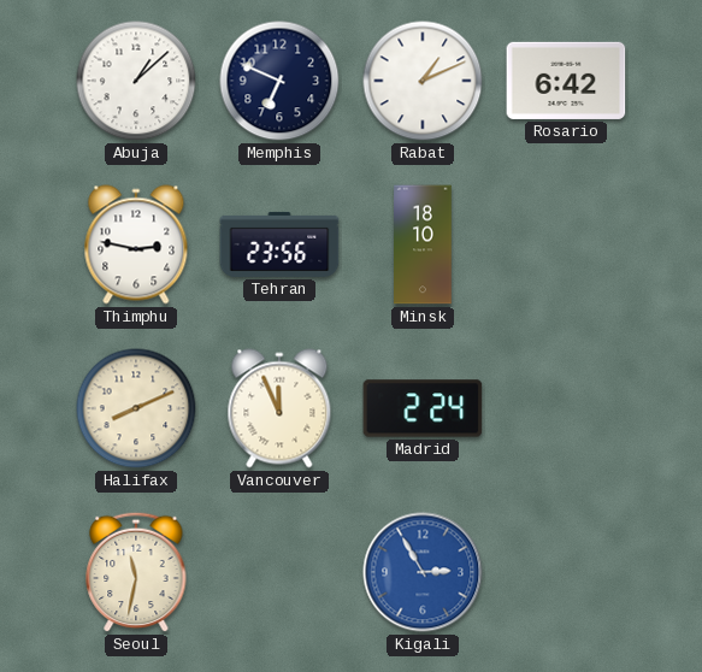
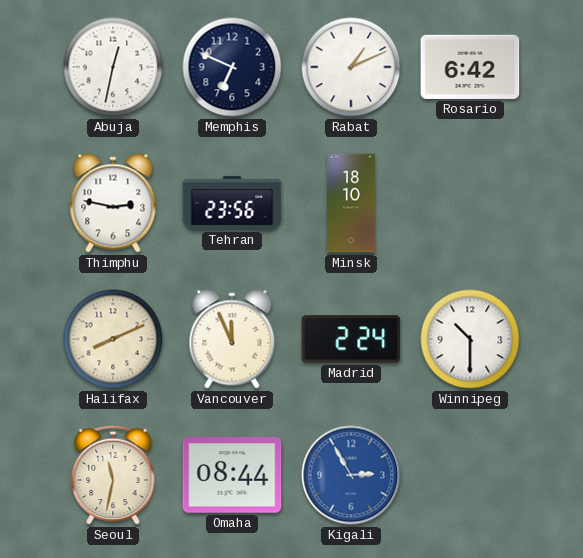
Abuja: 1:08 -> 12:32
Winnipeg: none -> 10:30
Omaha: none -> 08:44
